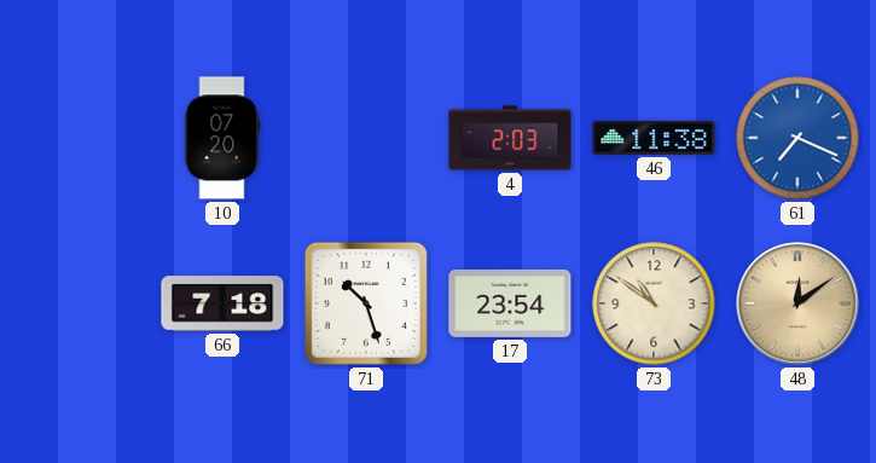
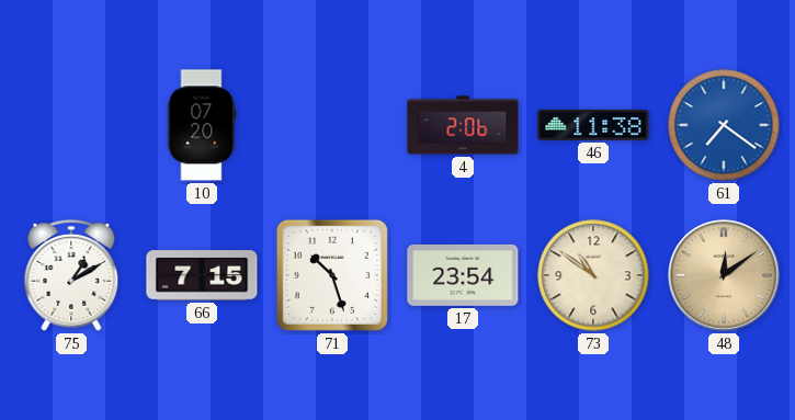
4: 2:03 -> 2:06
61: 7:19 -> 7:21
75: none -> 1:10
66: 7:18 -> 7:15
